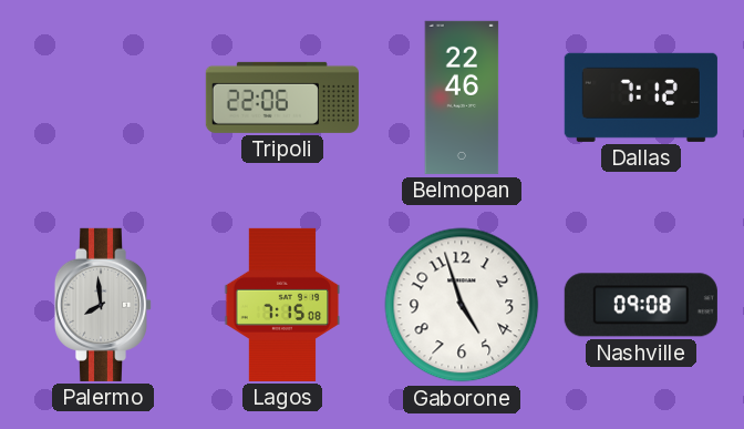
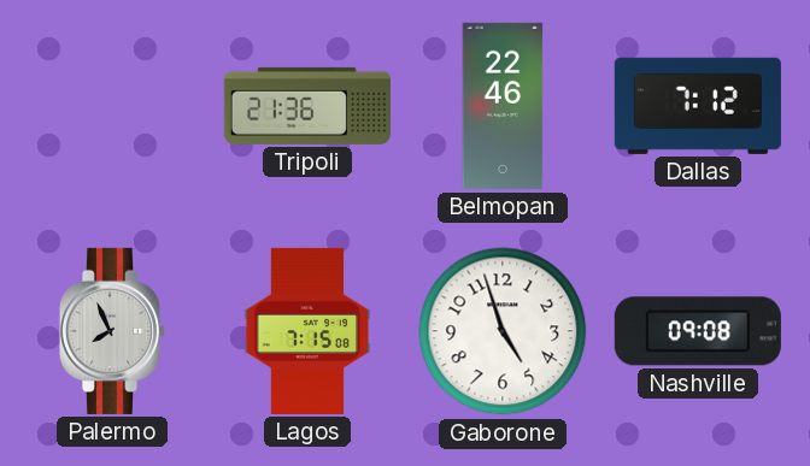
Tripoli: 22:06 -> 21:36
Palermo: 7:59 -> 7:56
